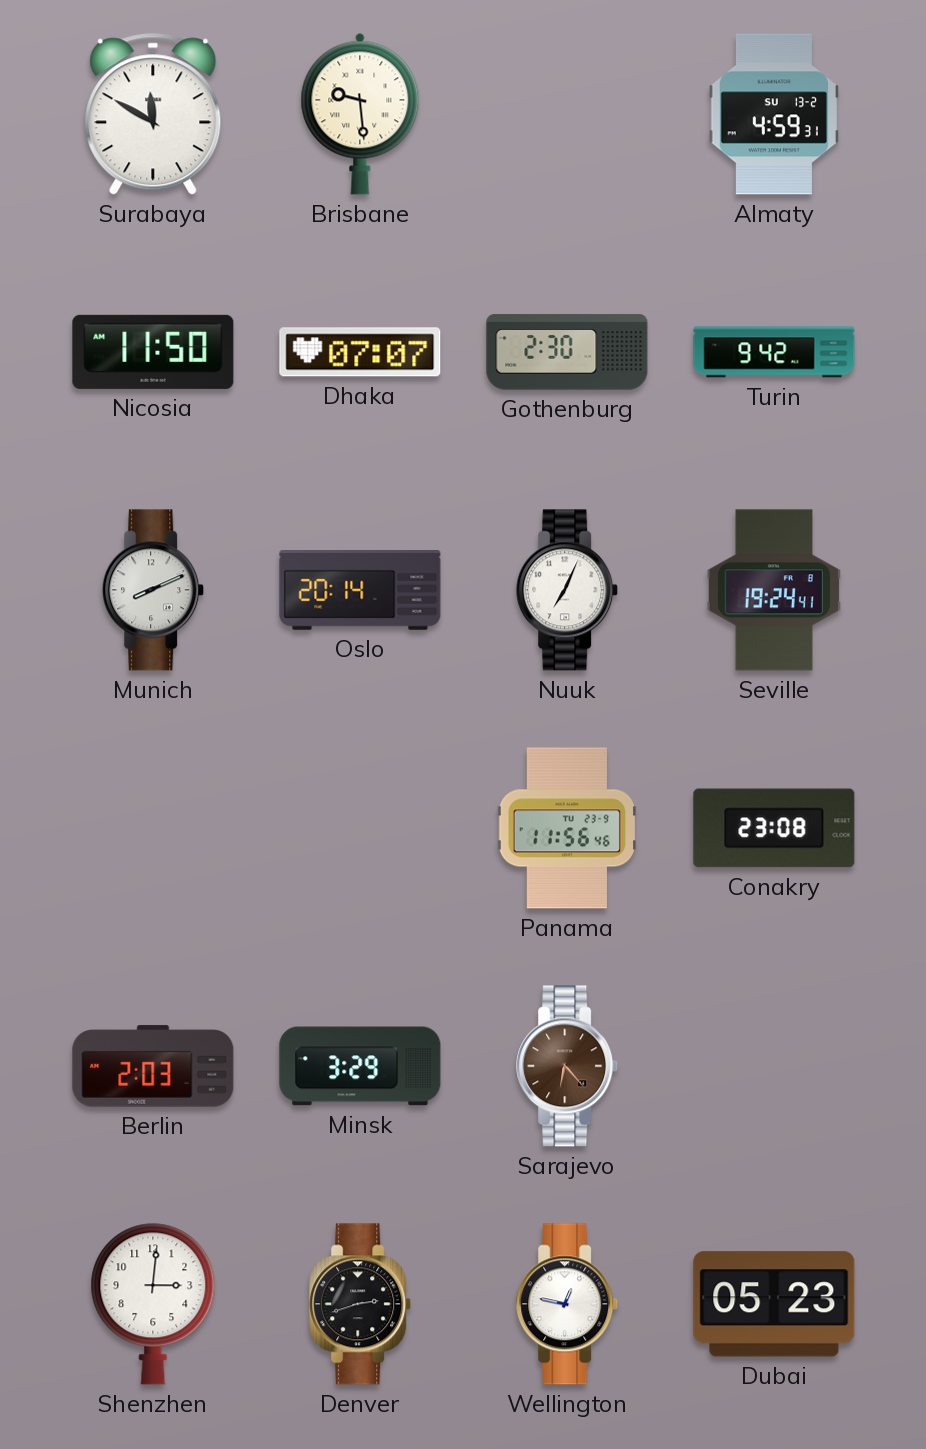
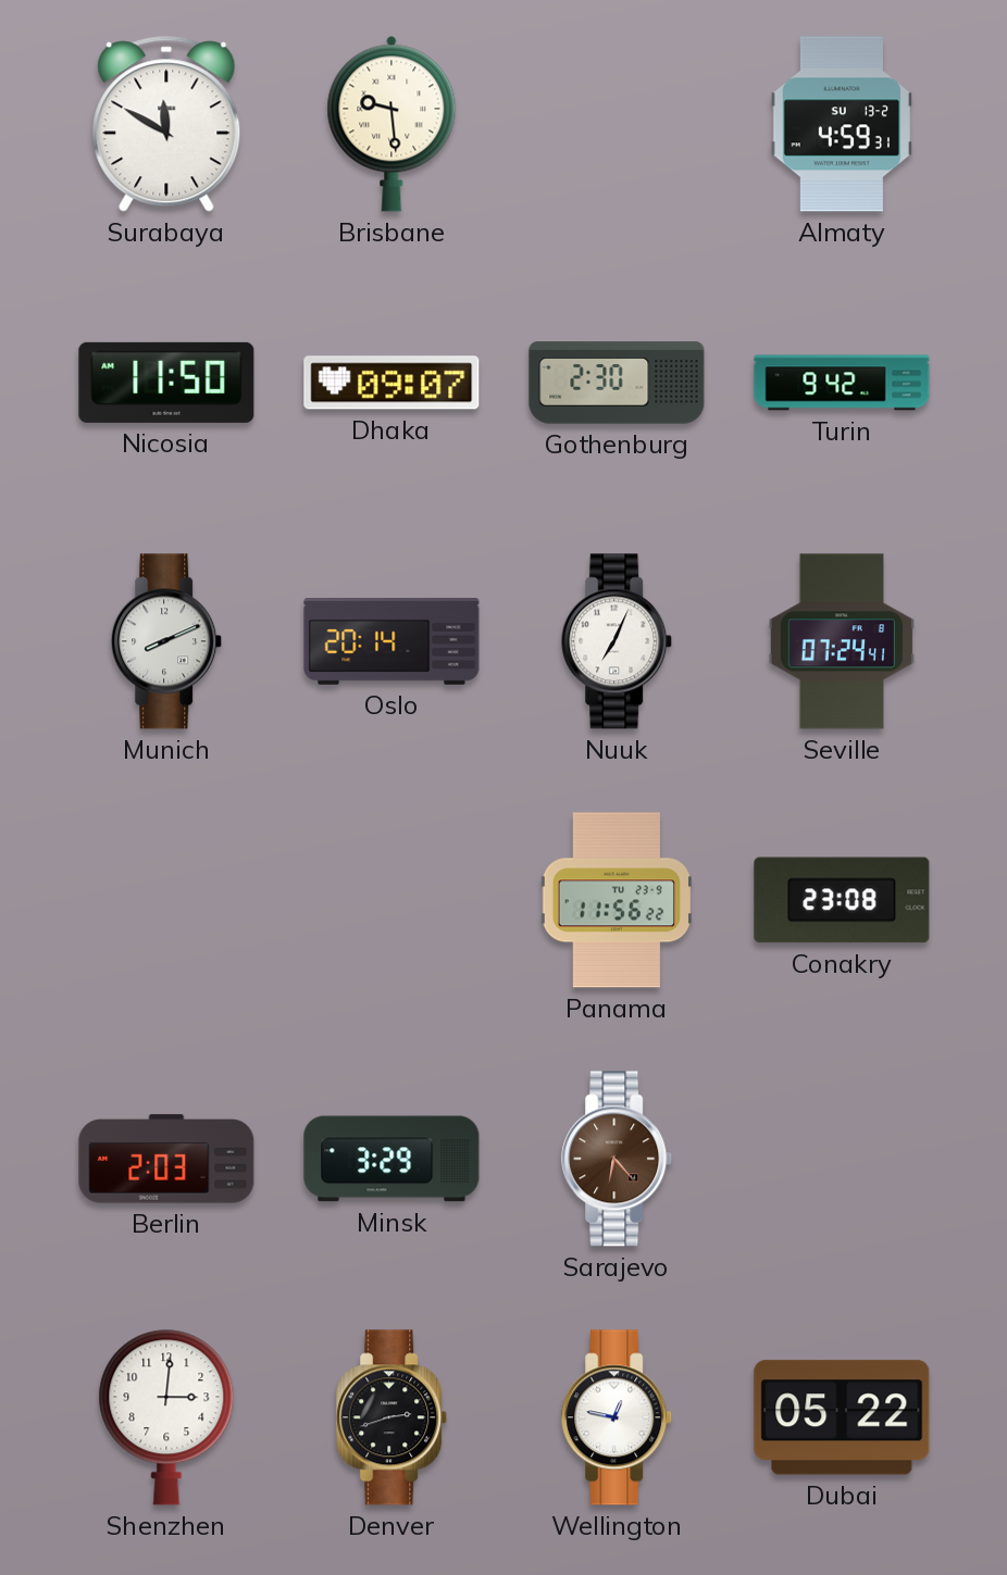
Dhaka: 07:07 -> 09:07
Seville: 19:24 -> 07:24
Panama: 11:56:46 -> 11:56:22
Dubai: 05:23 -> 05:22
